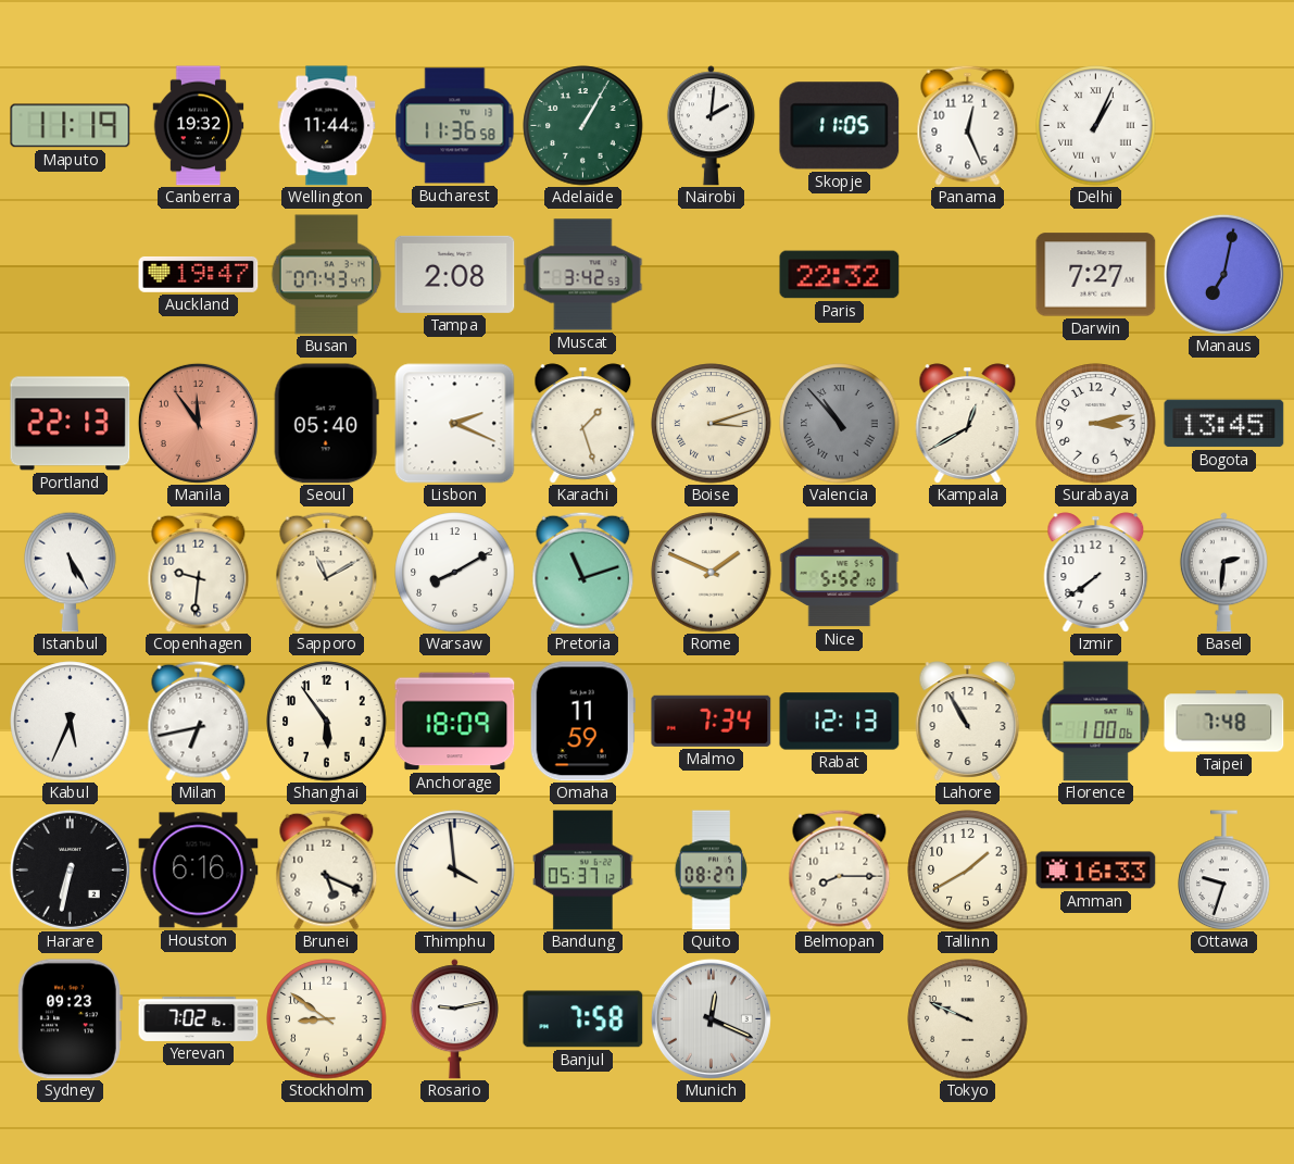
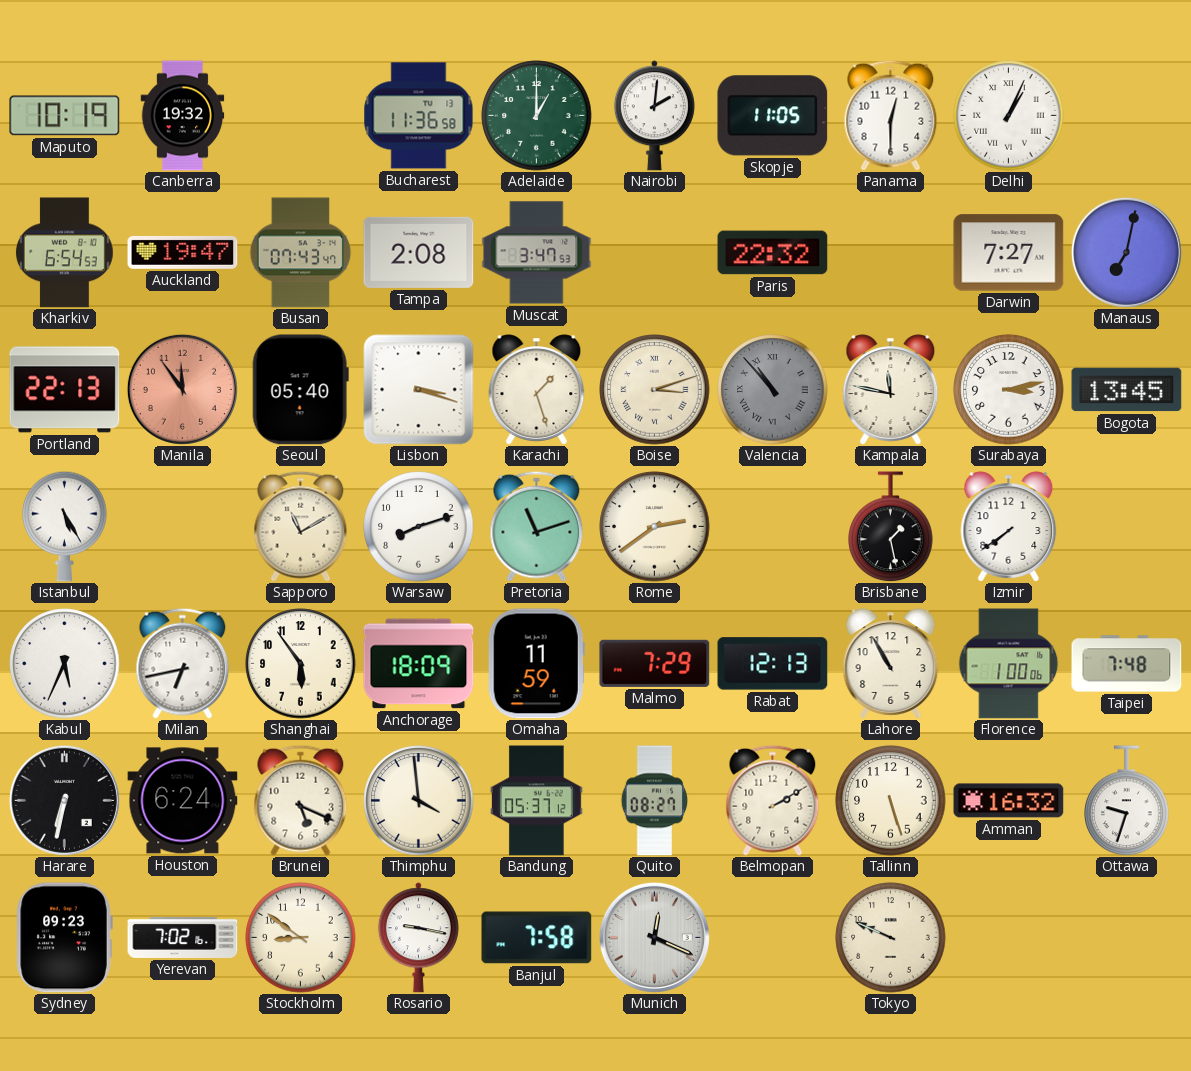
Maputo: 11:19 -> 10:19
Wellington: 11:44 -> none
Adelaide: 1:05 -> 1:00
Panama: 12:26 -> 12:30
Kharkiv: none -> 6:54
Muscat: 3:42 -> 3:47
Lisbon: 2:19 -> 3:18
Kampala: 12:40 -> 11:47
Copenhagen: 9:31 -> none
Warsaw: 8:10 -> 8:12
Rome: 1:49 -> 2:39
Nice: 5:52 -> none
Brisbane: none -> 1:28
Basel: 2:31 -> none
Malmo: 7:34 -> 7:29
Houston: 6:16 -> 6:24
Belmopan: 8:15 -> 2:10
Tallinn: 1:40 -> 5:27
Amman: 16:33 -> 16:32
Rosario: 9:13 -> 9:17
